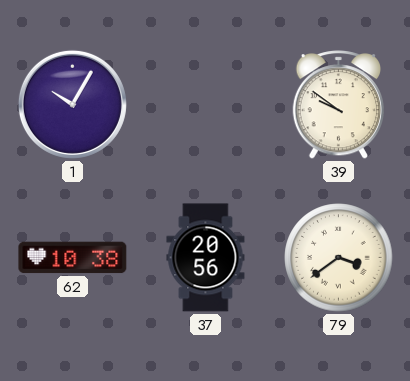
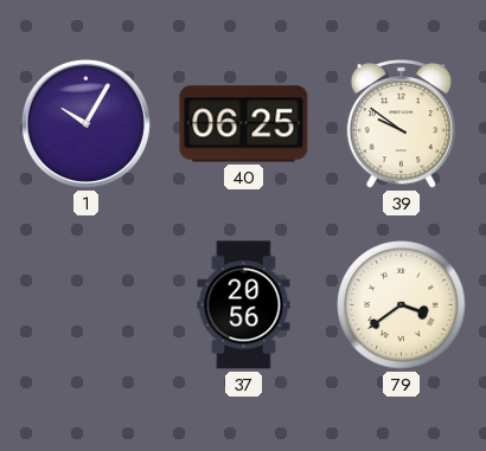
40: none -> 06:25
62: 10:38 -> none
